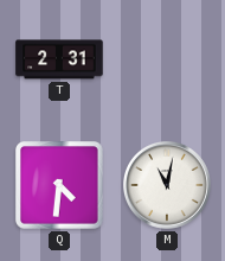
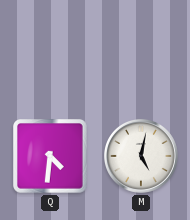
T: 2:31 -> none
M: 11:02 -> 5:02
